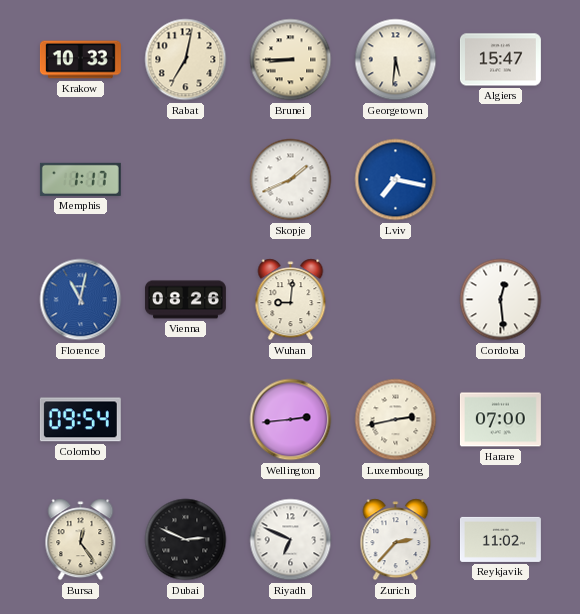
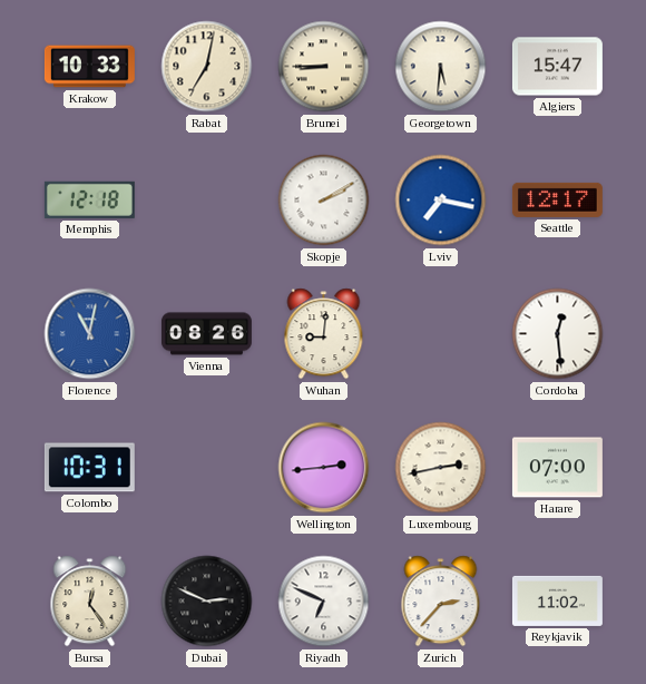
Memphis: 1:17 -> 12:18
Skopje: 1:41 -> 2:10
Seattle: none -> 12:17
Colombo: 09:54 -> 10:31
